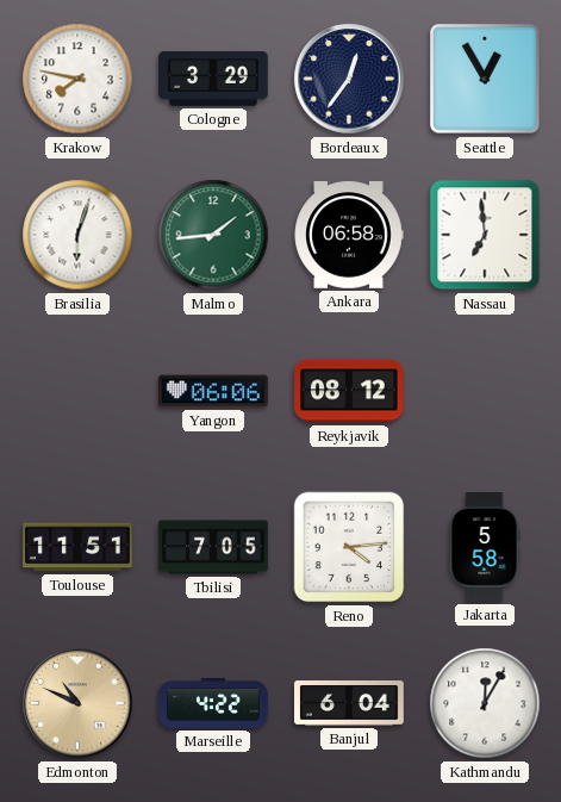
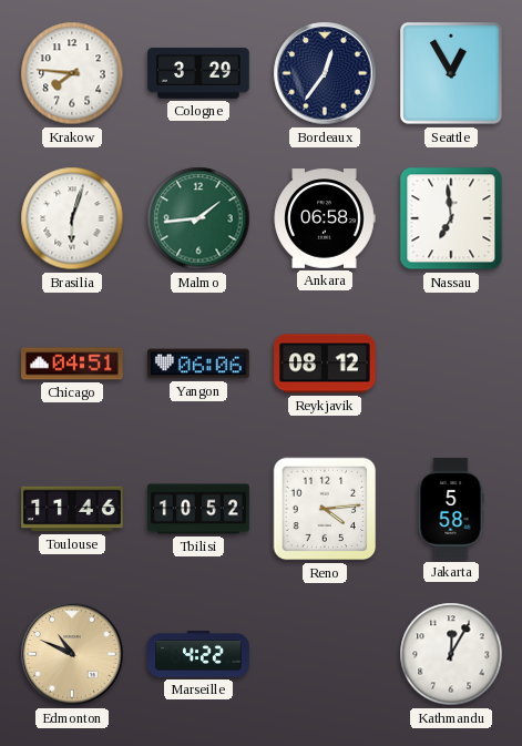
Krakow: 7:47 -> 7:46
Chicago: none -> 04:51
Toulouse: 11:51 -> 11:46
Tbilisi: 7:05 -> 10:52
Banjul: 6:04 -> none
